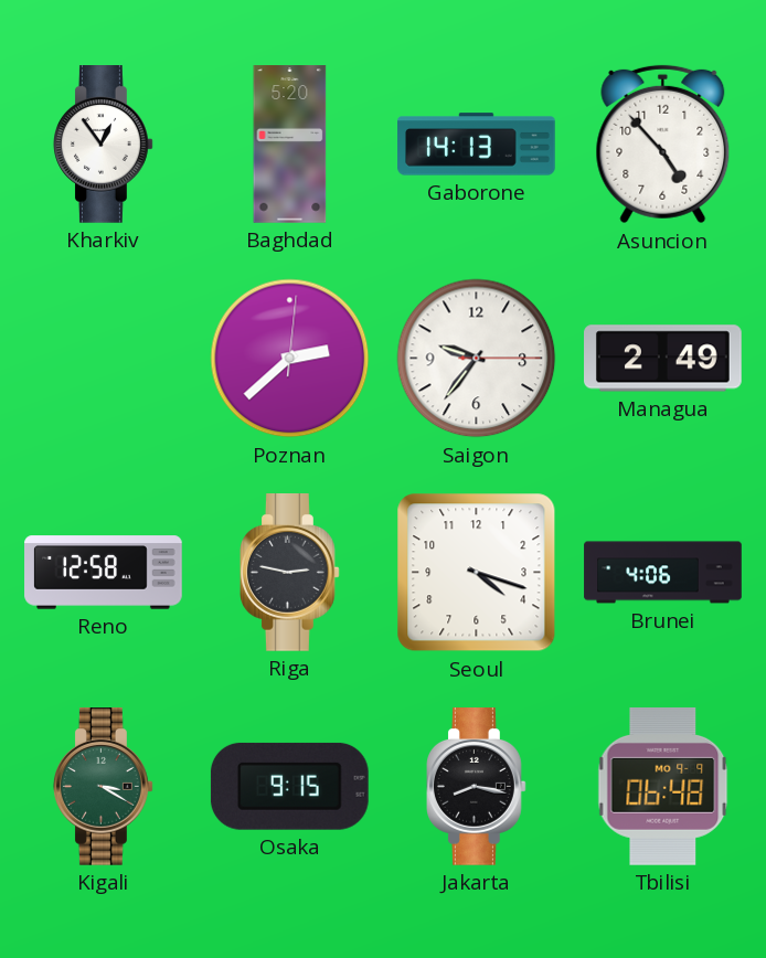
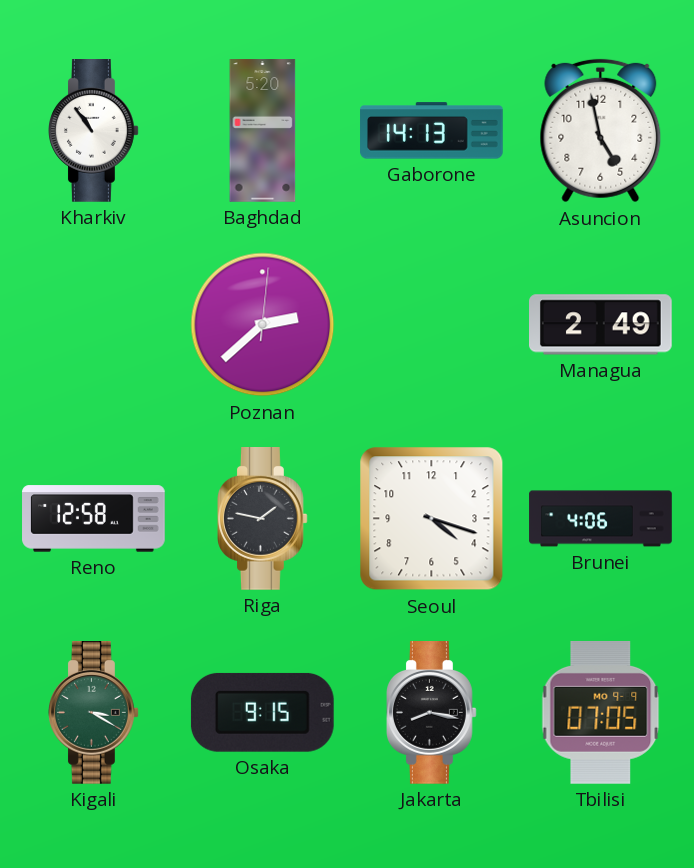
Kharkiv: 12:54 -> 10:54
Asuncion: 4:53 -> 4:58
Saigon: 9:36 -> none
Riga: 2:47 -> 1:47
Tbilisi: 06:48 -> 07:05
